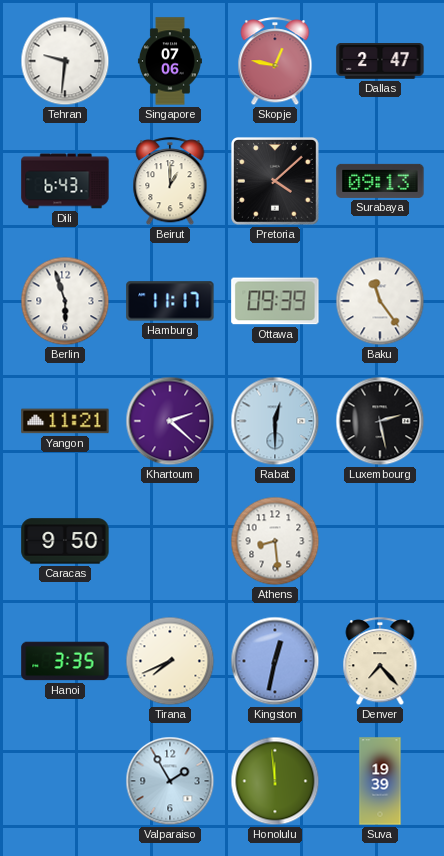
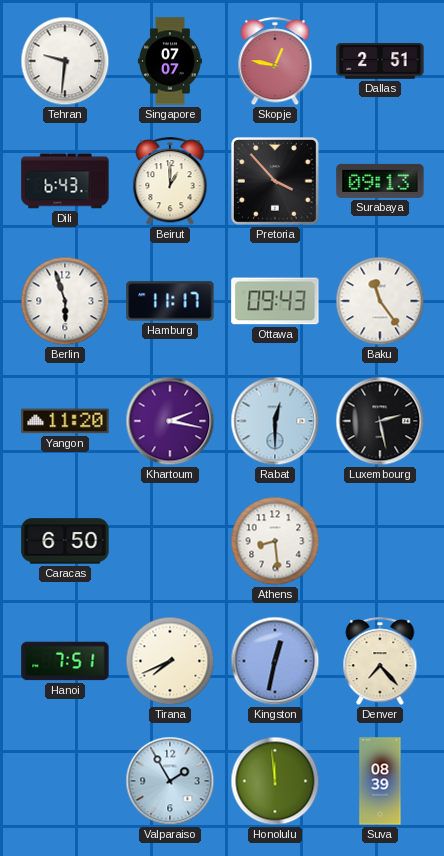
Singapore: 07:06 -> 07:07
Dallas: 2:47 -> 2:51
Pretoria: 4:08 -> 3:53
Ottawa: 09:39 -> 09:43
Yangon: 11:21 -> 11:20
Khartoum: 2:22 -> 2:17
Caracas: 9:50 -> 6:50
Hanoi: 3:35 -> 7:51
Suva: 19:39 -> 08:39
